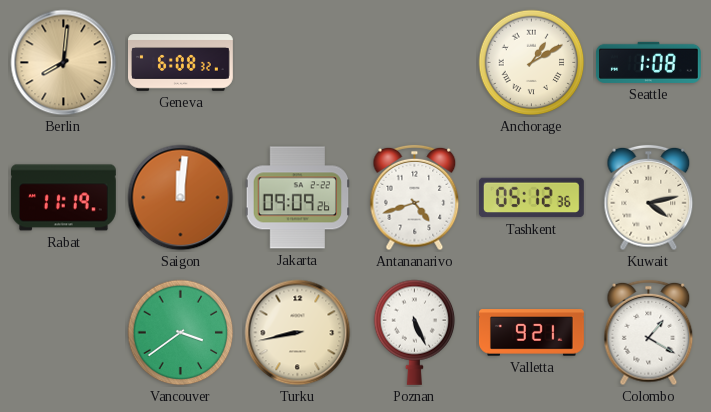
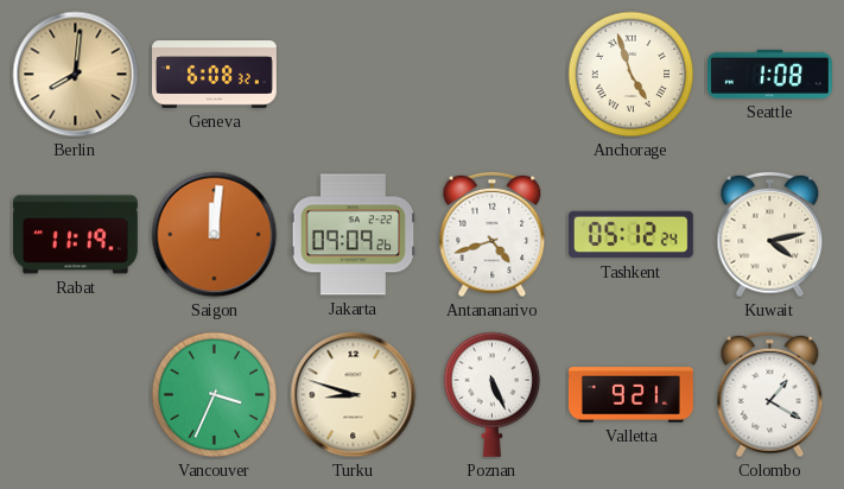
Anchorage: 1:10 -> 4:57
Tashkent: 05:12:36 -> 05:12:24
Vancouver: 3:39 -> 3:34
Turku: 8:43 -> 8:48
